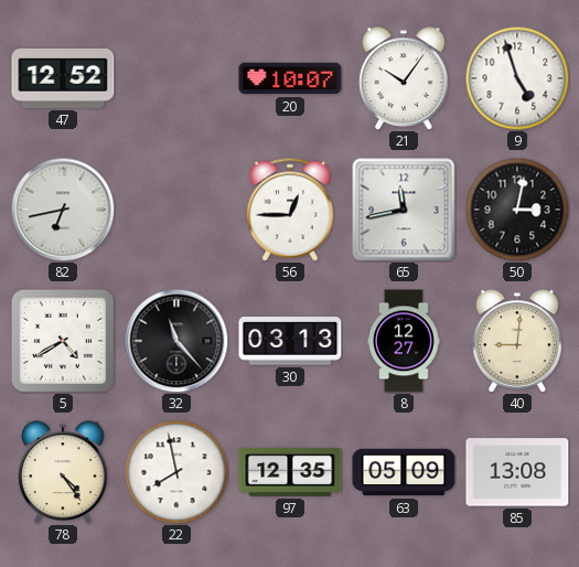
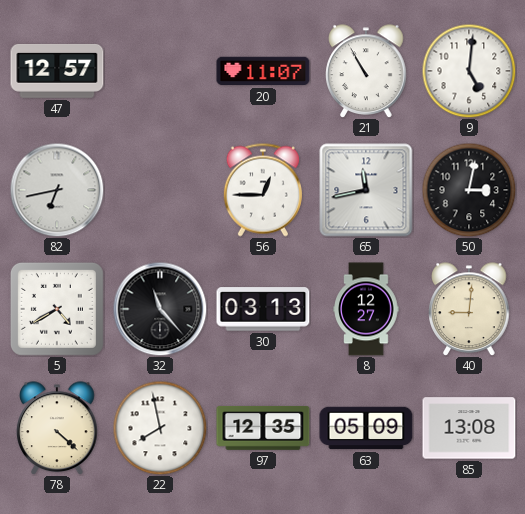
47: 12:52 -> 12:57
20: 10:07 -> 11:07
21: 10:06 -> 10:55
9: 4:57 -> 5:01
78: 4:24 -> 4:22
